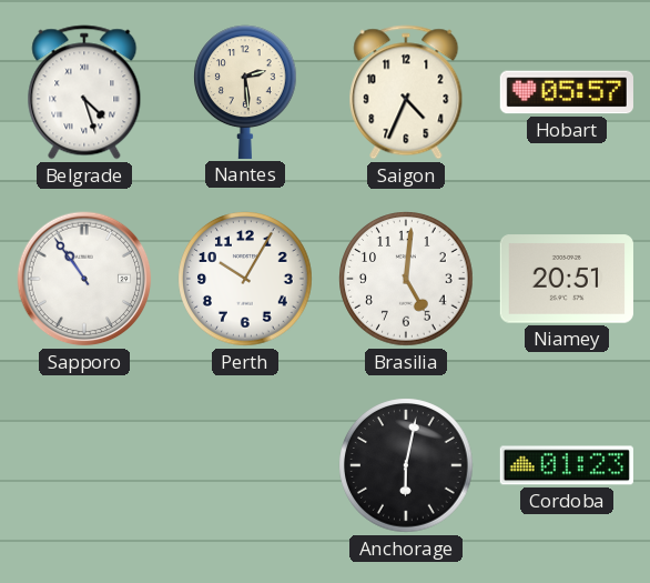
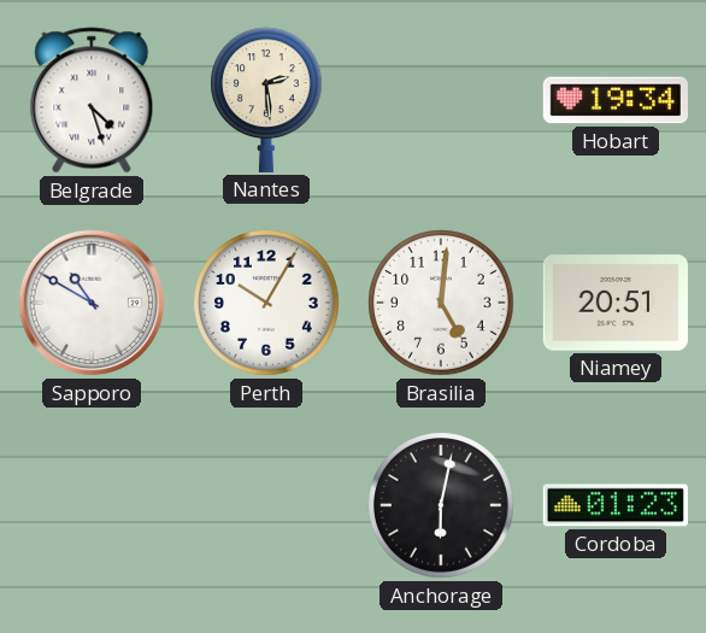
Saigon: 4:34 -> none
Hobart: 05:57 -> 19:34
Sapporo: 10:54 -> 10:50
